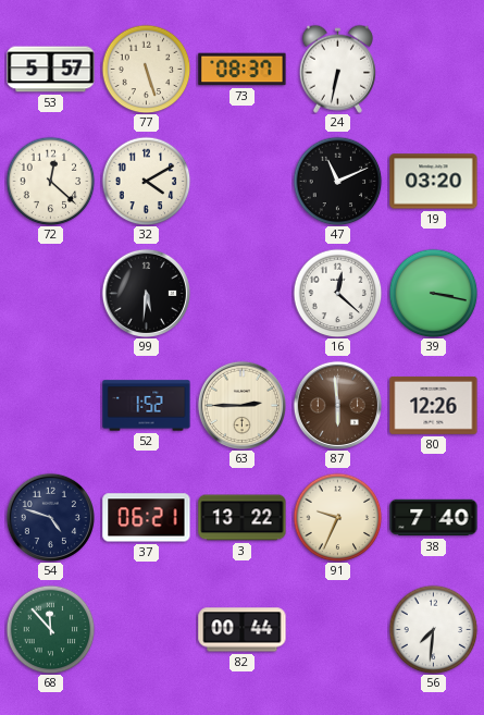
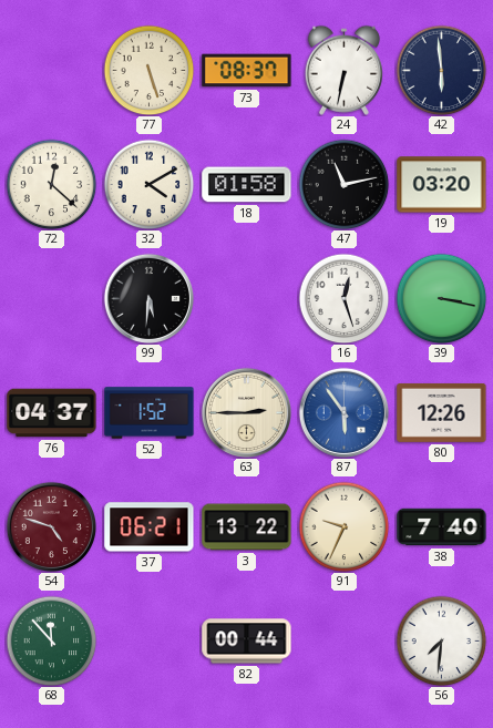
53: 5:57 -> none
42: none -> 5:59
18: none -> 01:58
47: 11:11 -> 11:13
16: 12:22 -> 12:27
76: none -> 04:37
87: 5:59 -> 5:54
87 dial: brown -> blue
54 dial: navy -> burgundy
